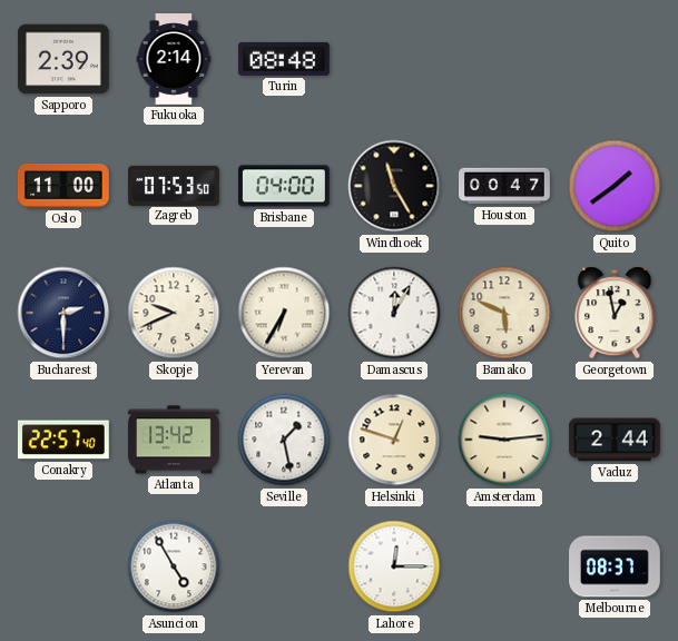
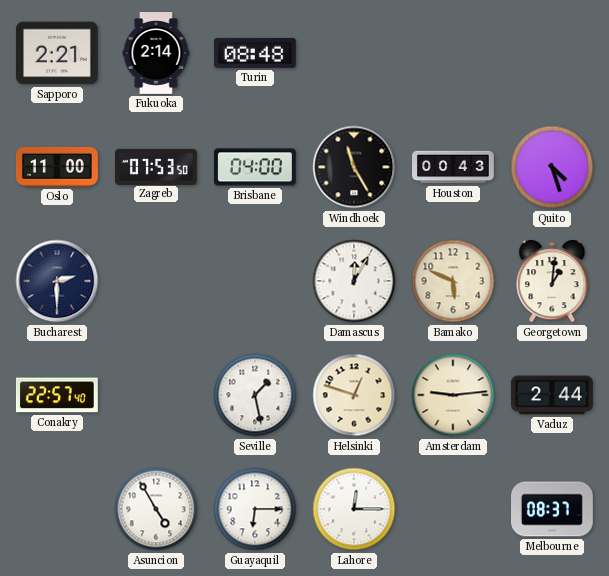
Sapporo: 2:39 -> 2:21
Houston: 00:47 -> 00:43
Quito: 1:39 -> 4:27
Skopje: 9:41 -> none
Yerevan: 6:35 -> none
Georgetown: 12:58 -> 1:01
Atlanta: 13:42 -> none
Guayaquil: none -> 6:15
